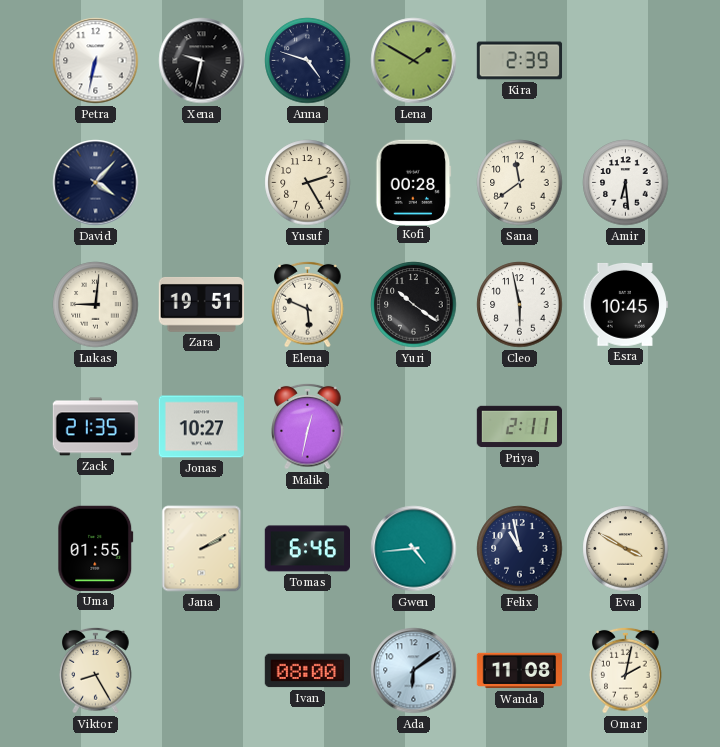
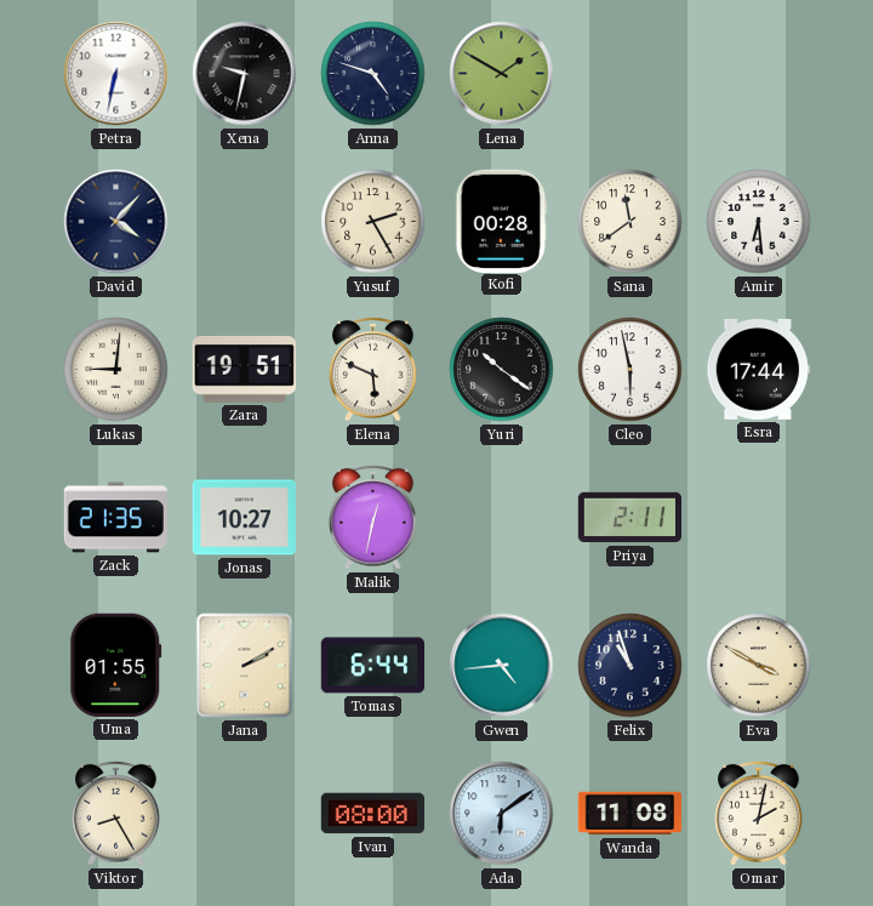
Kira: 2:39 -> none
Esra: 10:45 -> 17:44
Tomas: 6:46 -> 6:44
Felix: 10:58 -> 10:57
